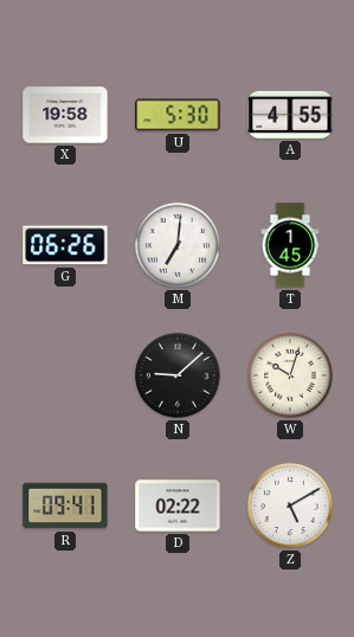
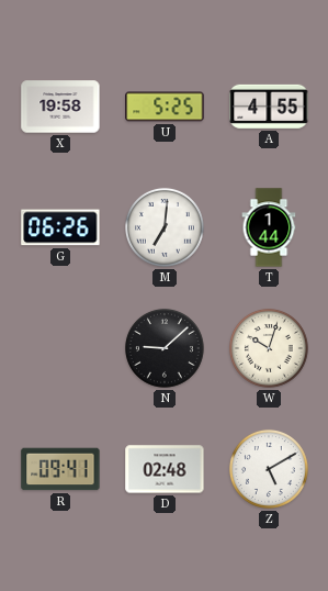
U: 5:30 -> 5:25
T: 1:45 -> 1:44
D: 02:22 -> 02:48
